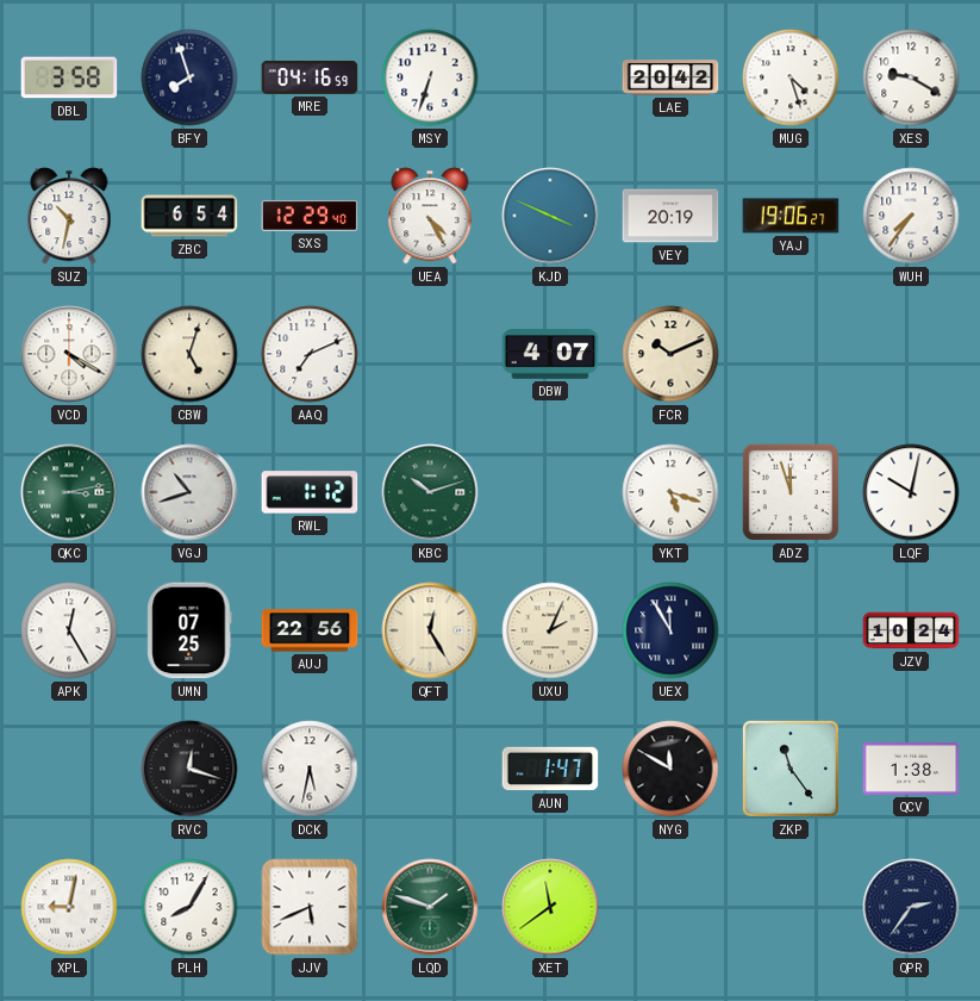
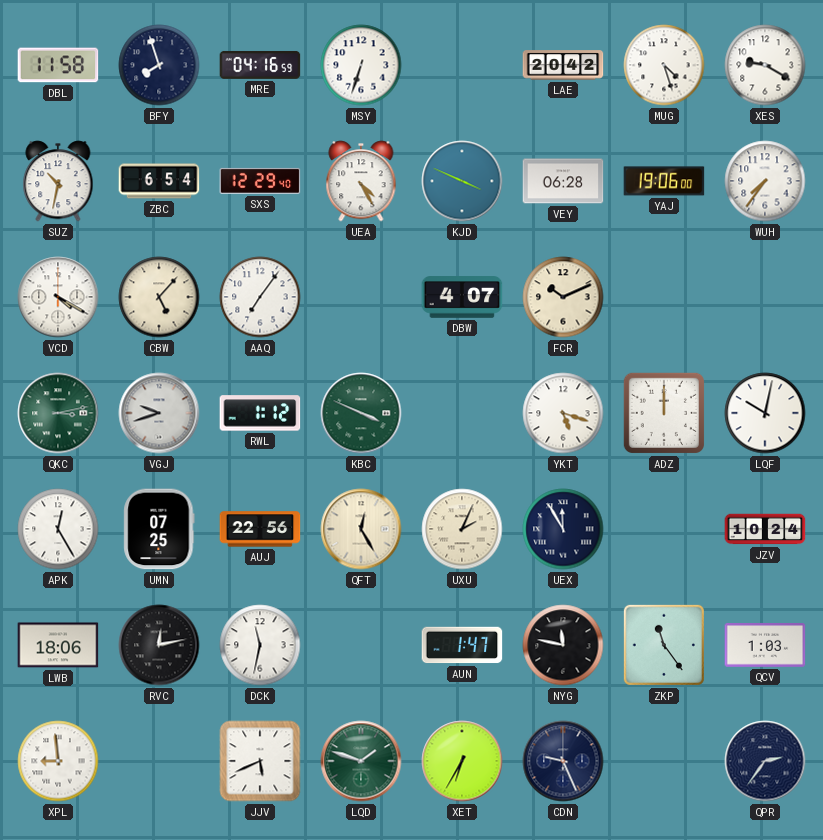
DBL: 3:58 -> 11:58
VEY: 20:19 -> 06:28
YAJ: 19:06:27 -> 19:06:00
CBW: 5:03 -> 5:07
AAQ: 7:11 -> 7:06
VGJ: 10:42 -> 9:42
KBC: 10:12 -> 3:49
ADZ: 11:57 -> 12:00
LWB: none -> 18:06
RVC: 12:18 -> 12:13
DCK: 5:32 -> 11:32
NYG: 11:50 -> 11:47
QCV: 1:38 -> 1:03
XPL: 9:02 -> 8:59
PLH: 8:05 -> none
XET: 11:39 -> 6:35
CDN: none -> 9:26
